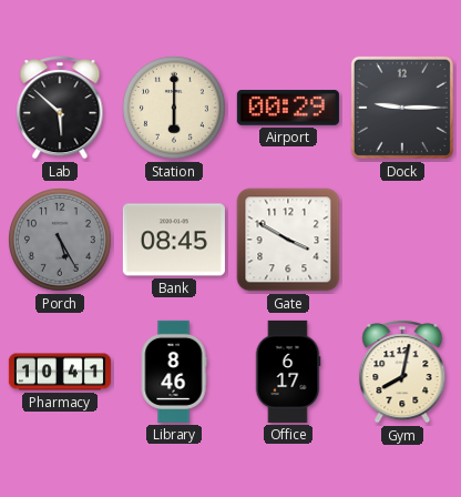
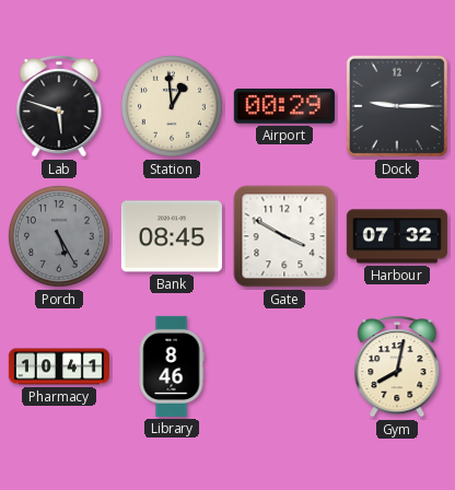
Lab: 5:52 -> 5:48
Station: 6:00 -> 12:59
Harbour: none -> 07:32
Office: 6:17 -> none
